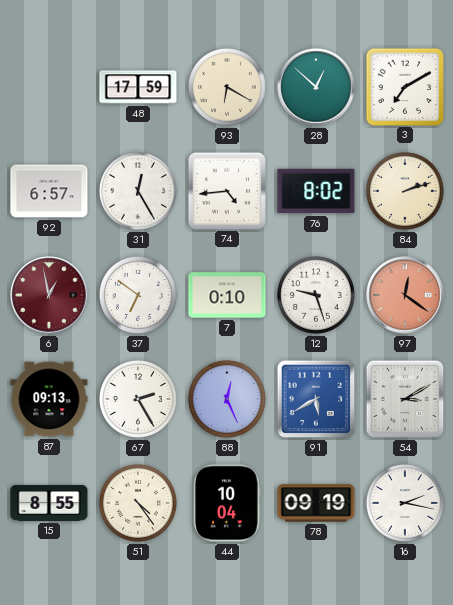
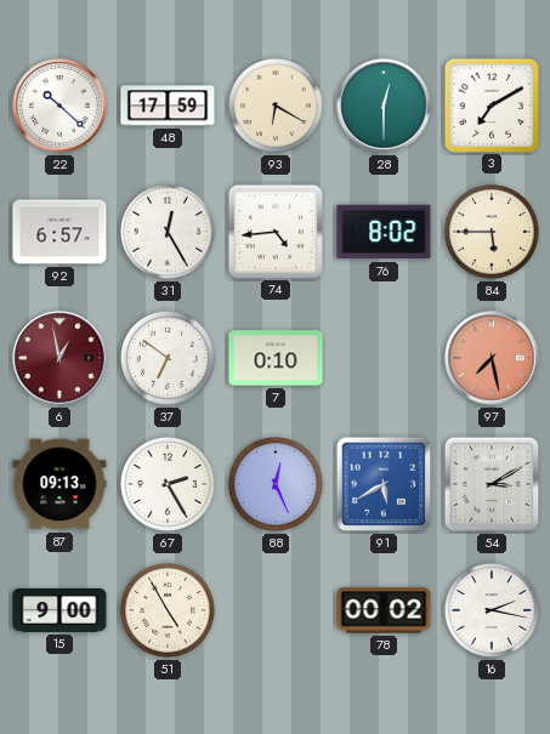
22: none -> 10:22
28: 12:52 -> 12:30
84: 2:12 -> 5:45
12: 9:27 -> none
97: 12:21 -> 7:28
15: 8:55 -> 9:00
51: 4:24 -> 4:55
44: 10:04 -> none
78: 09:19 -> 00:02
